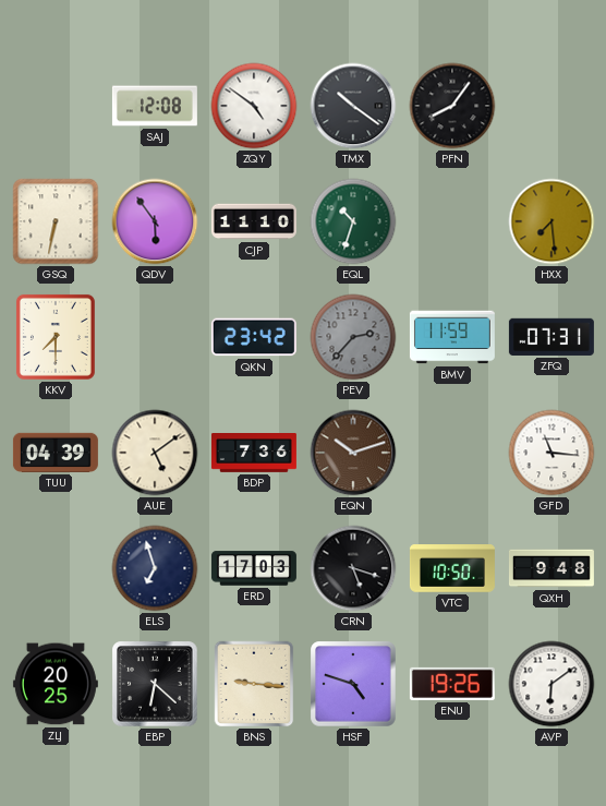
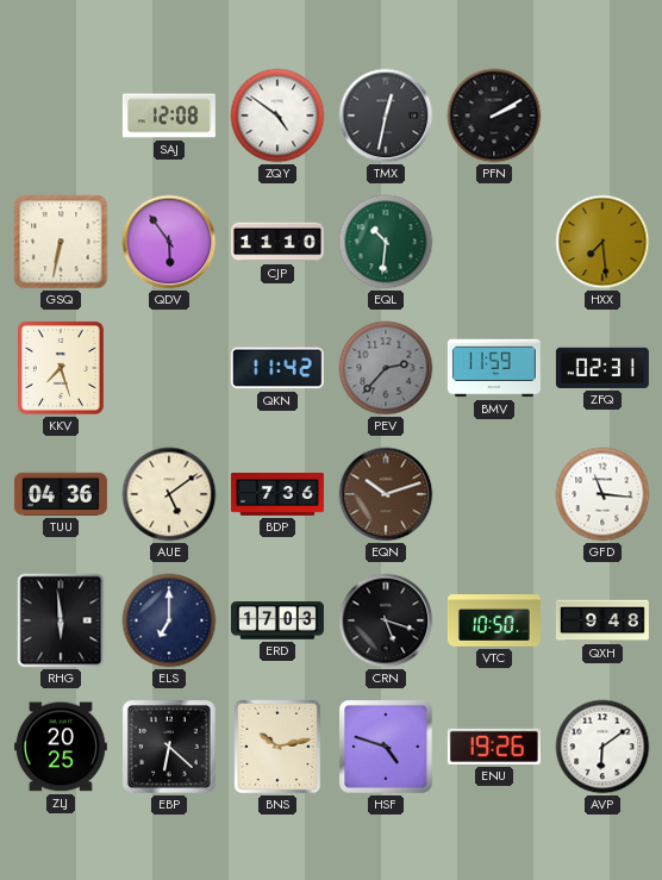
TMX: 10:21 -> 12:32
PFN: 8:06 -> 2:10
EQL: 10:33 -> 10:31
KKV: 7:30 -> 7:27
QKN: 23:42 -> 11:42
ZFQ: 07:31 -> 02:31
TUU: 04:39 -> 04:36
RHG: none -> 5:59
ELS: 6:57 -> 7:00
BNS: 9:16 -> 10:13
